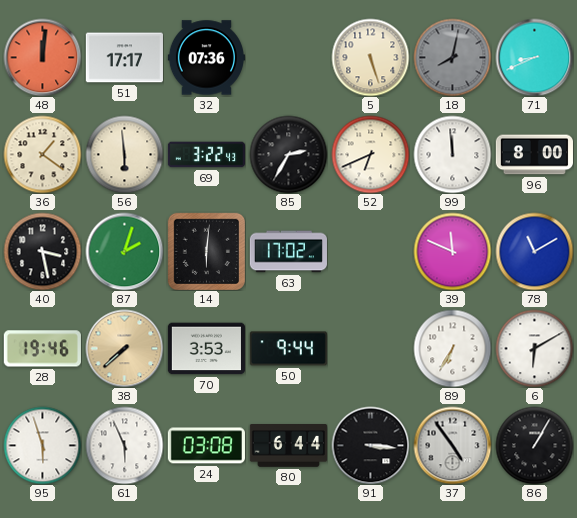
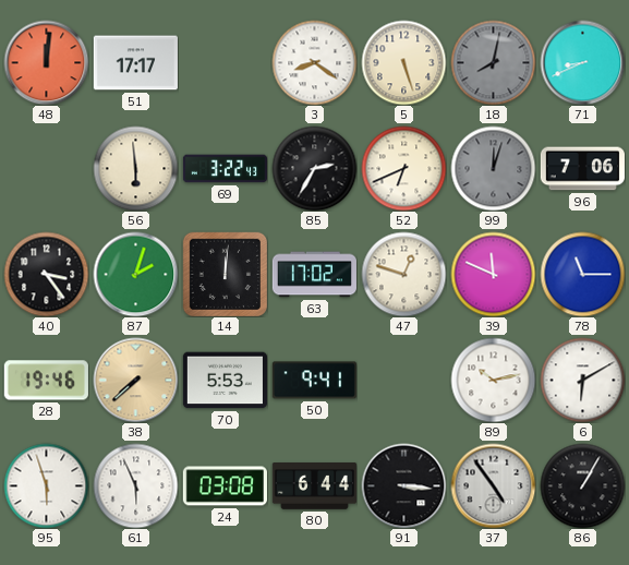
32: 07:36 -> none
3: none -> 8:21
36: 1:21 -> none
99: 11:59 -> 12:03
99 dial: white -> grey
96: 8:00 -> 7:06
40: 3:28 -> 3:24
14: 6:01 -> 12:01
47: none -> 12:48
78: 11:10 -> 11:15
70: 3:53 -> 5:53
50: 9:44 -> 9:41
89: 6:35 -> 10:13
